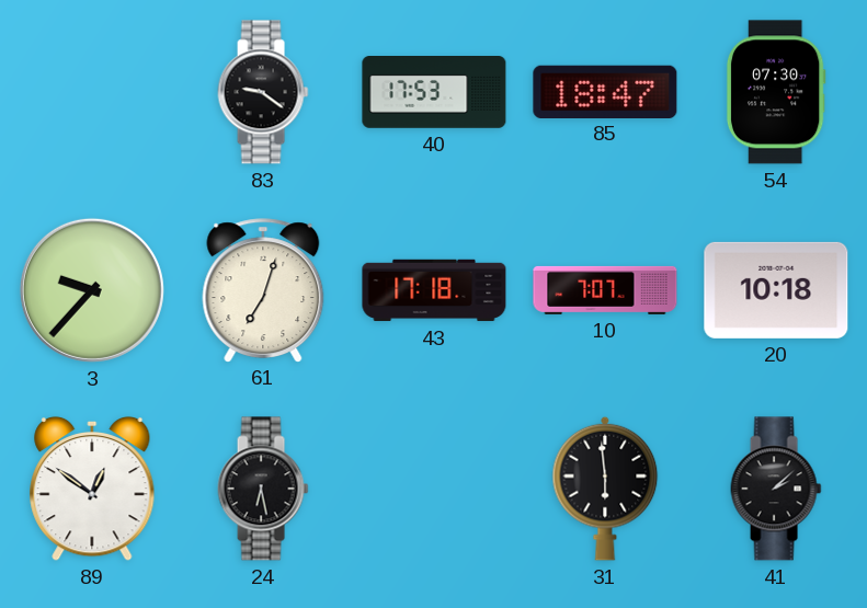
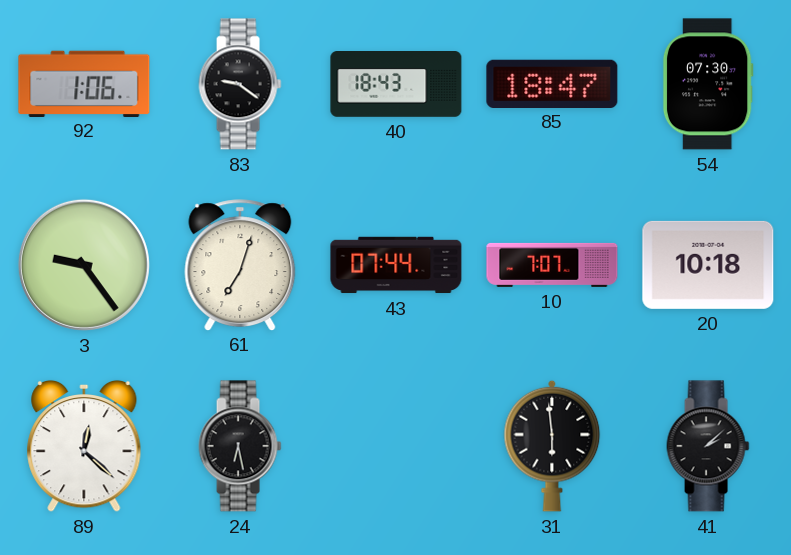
92: none -> 1:06
40: 17:53 -> 18:43
3: 9:37 -> 9:24
43: 17:18 -> 07:44
89: 12:51 -> 12:22
